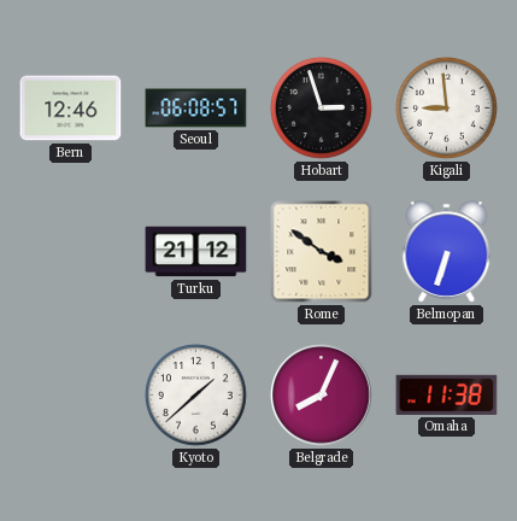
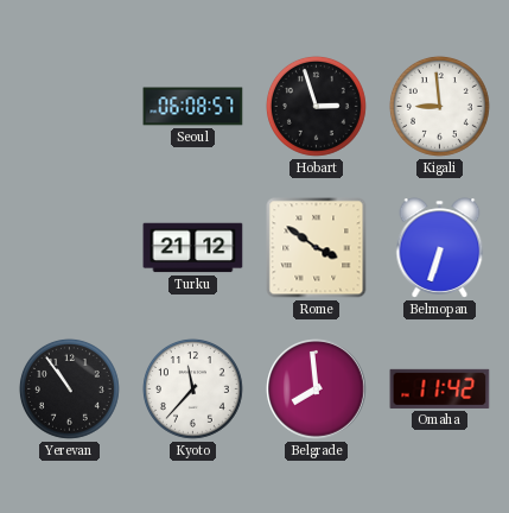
Bern: 12:46 -> none
Yerevan: none -> 10:54
Kyoto: 1:38 -> 11:37
Belgrade: 8:04 -> 7:59
Omaha: 11:38 -> 11:42
